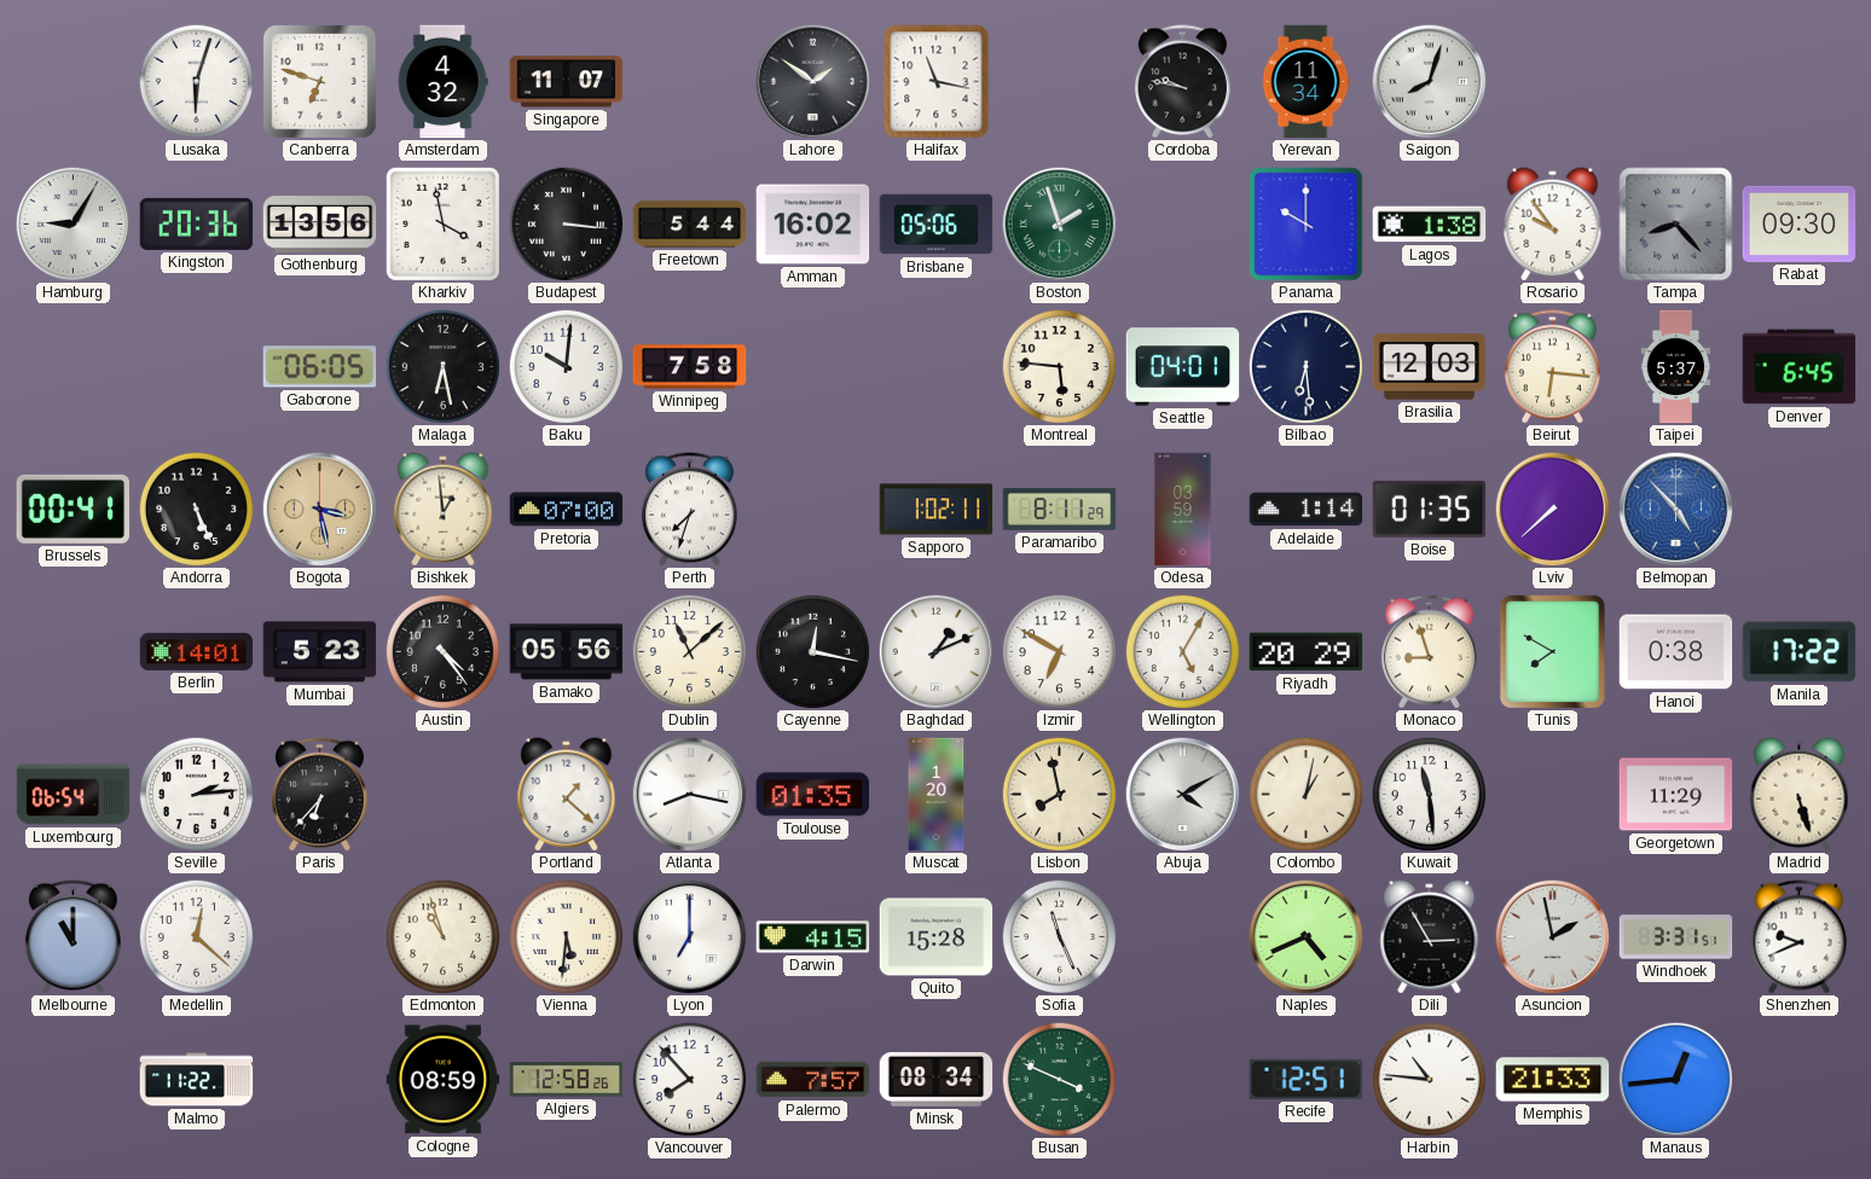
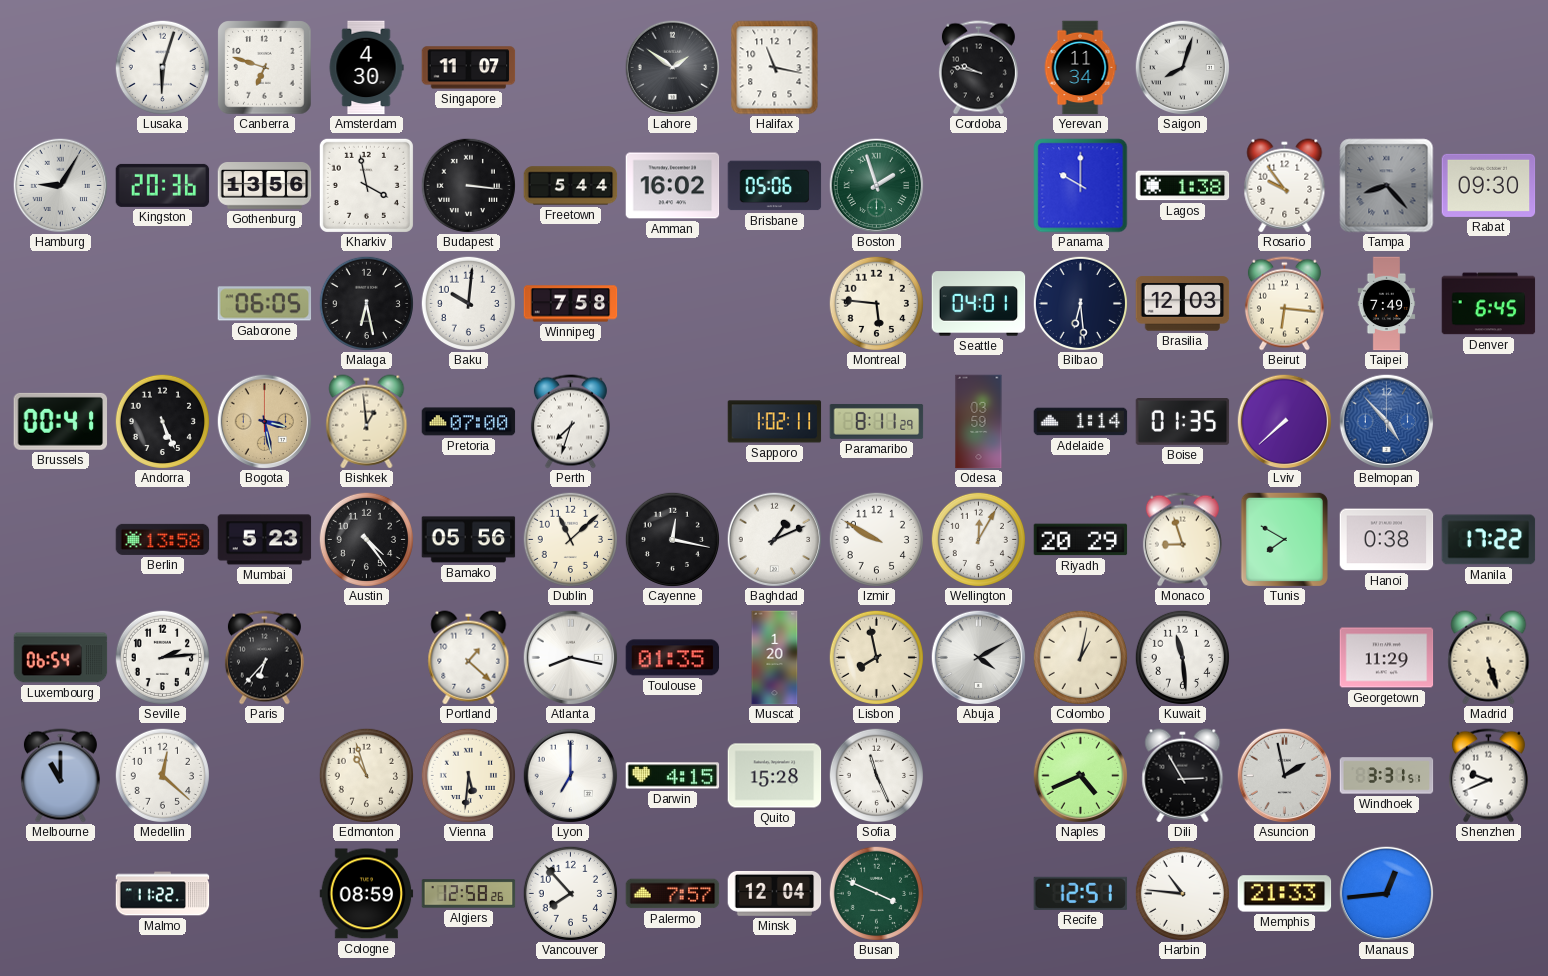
Amsterdam: 4:32 -> 4:30
Taipei: 5:37 -> 7:49
Berlin: 14:01 -> 13:58
Izmir: 6:50 -> 9:50
Wellington: 5:05 -> 12:05
Minsk: 08:34 -> 12:04
